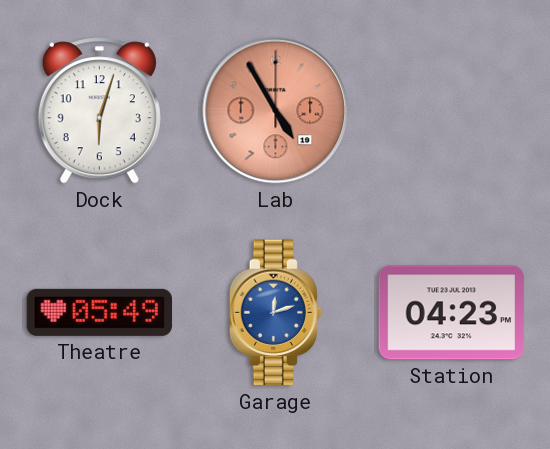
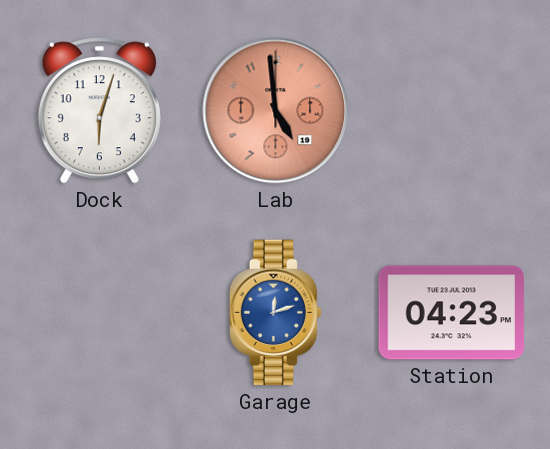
Lab: 4:55 -> 4:59
Theatre: 05:49 -> none
